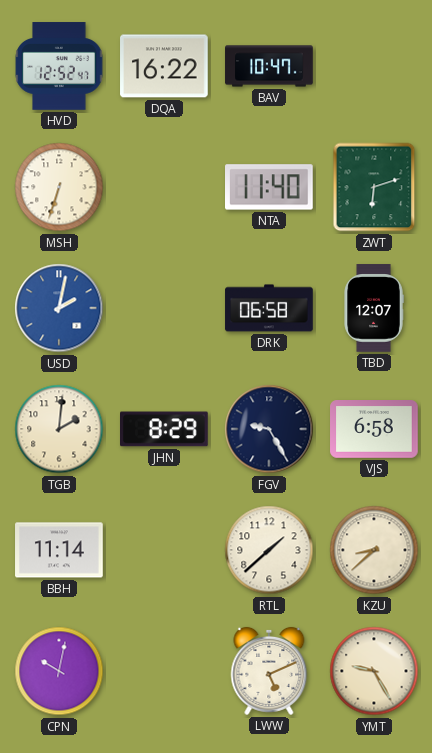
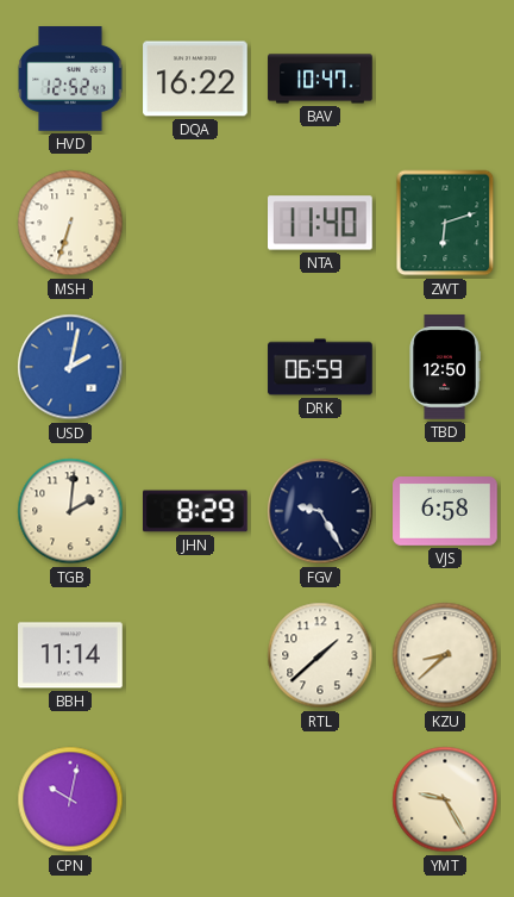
DRK: 06:58 -> 06:59
TBD: 12:07 -> 12:50
LWW: 5:11 -> none
